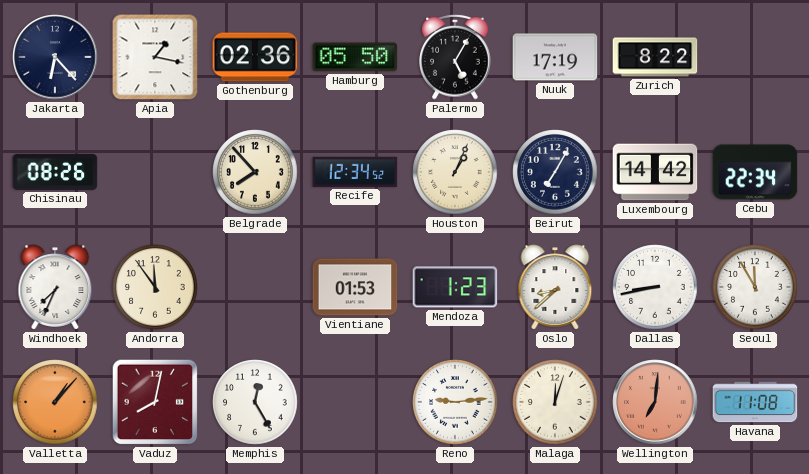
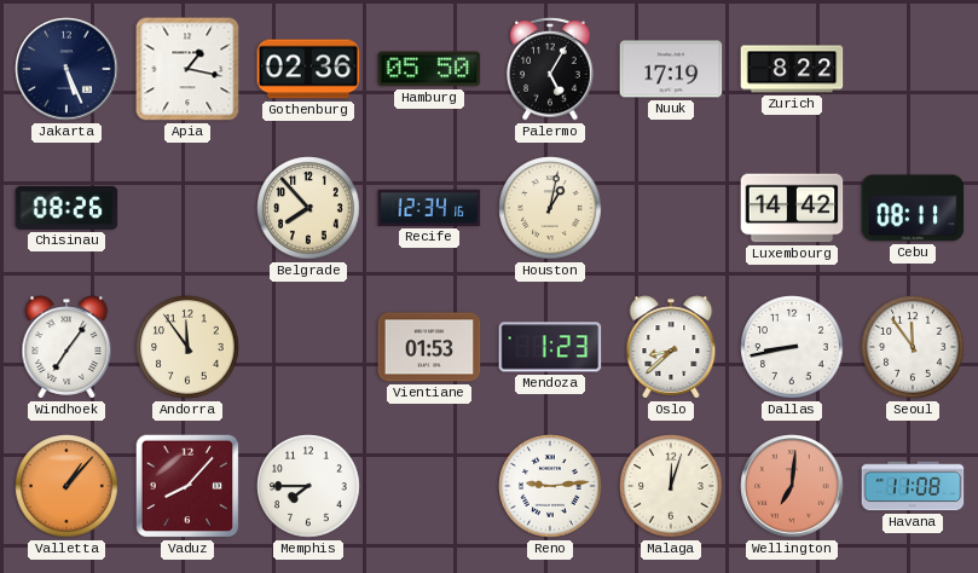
Jakarta: 6:23 -> 5:26
Recife: 12:34:52 -> 12:34:16
Houston: 1:04 -> 1:02
Beirut: 7:05 -> none
Cebu: 22:34 -> 08:11
Windhoek: 7:34 -> 7:06
Seoul: 11:55 -> 11:54
Vaduz: 8:02 -> 8:07
Memphis: 12:25 -> 7:45
